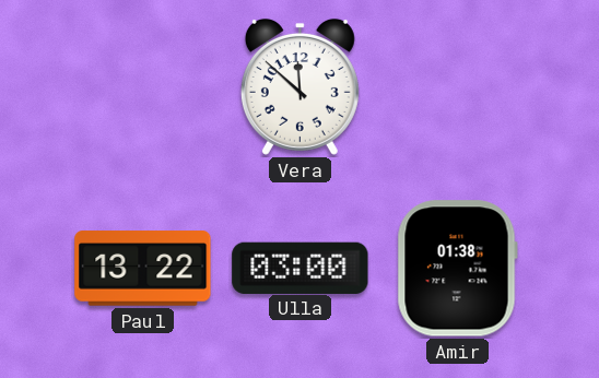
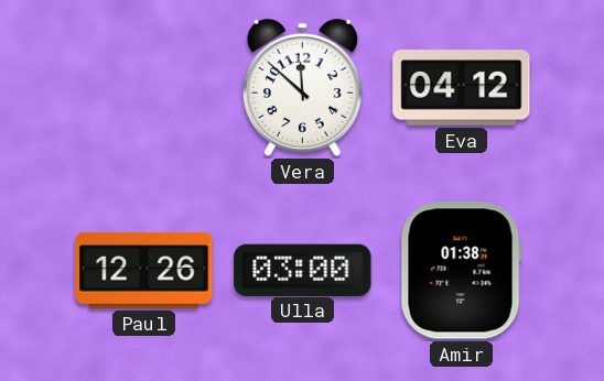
Eva: none -> 04:12
Paul: 13:22 -> 12:26
